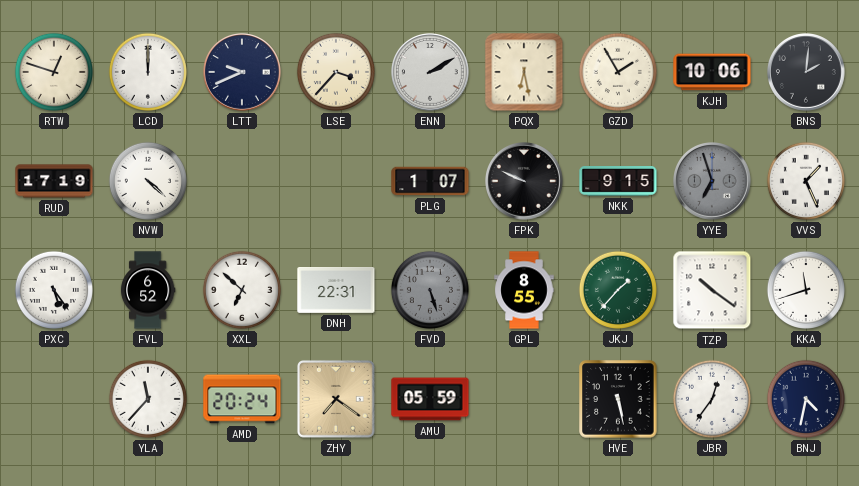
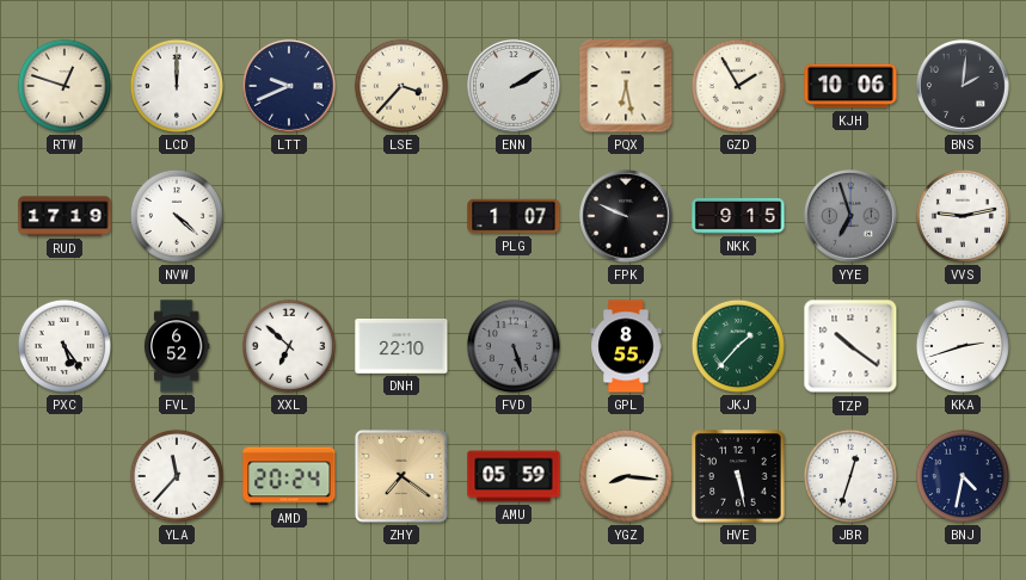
VVS: 1:26 -> 9:13
DNH: 22:31 -> 22:10
KKA: 11:42 -> 2:42
YGZ: none -> 8:16
JBR: 12:36 -> 12:33
